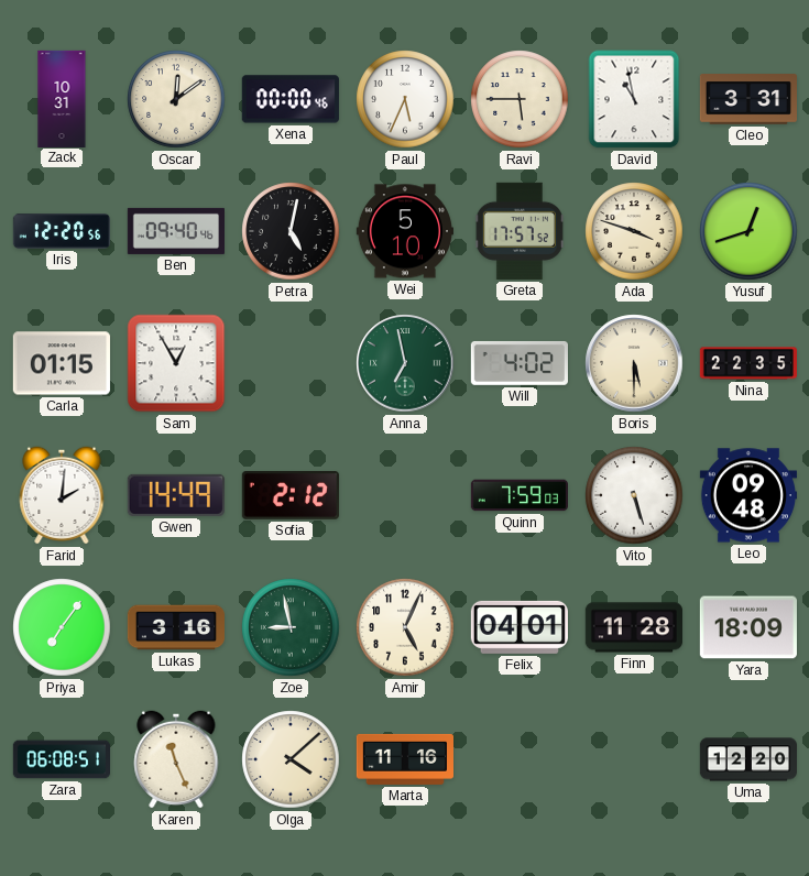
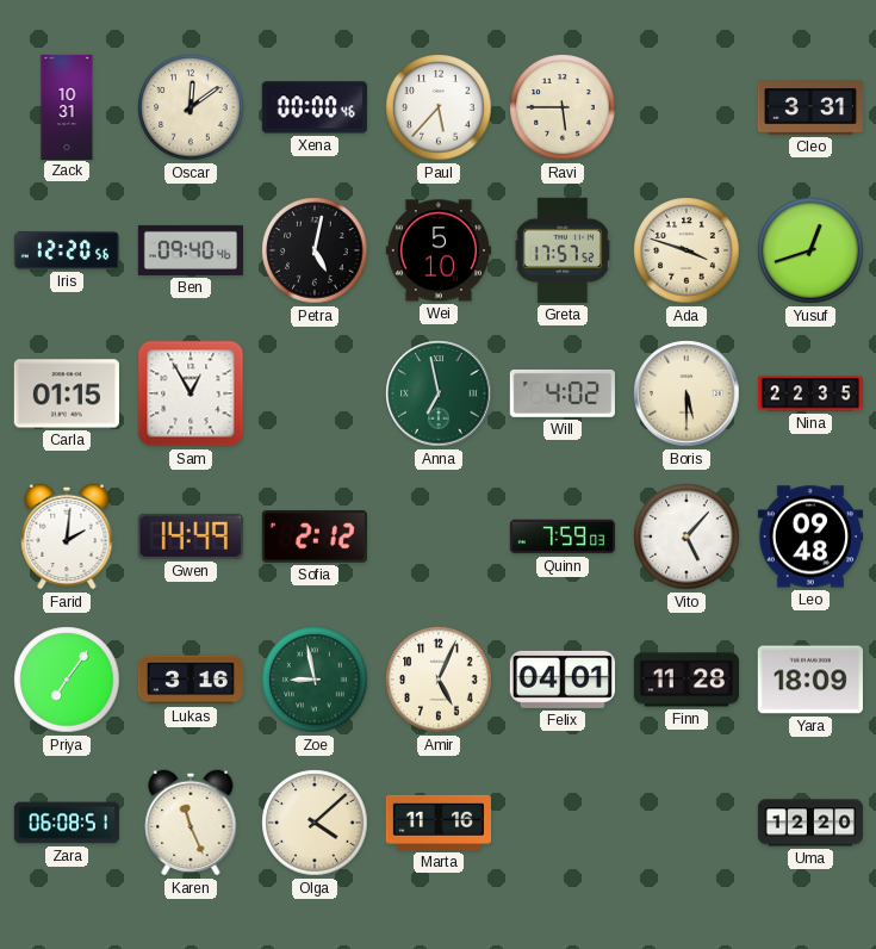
Paul: 5:34 -> 5:37
David: 10:58 -> none
Vito: 5:27 -> 5:07
